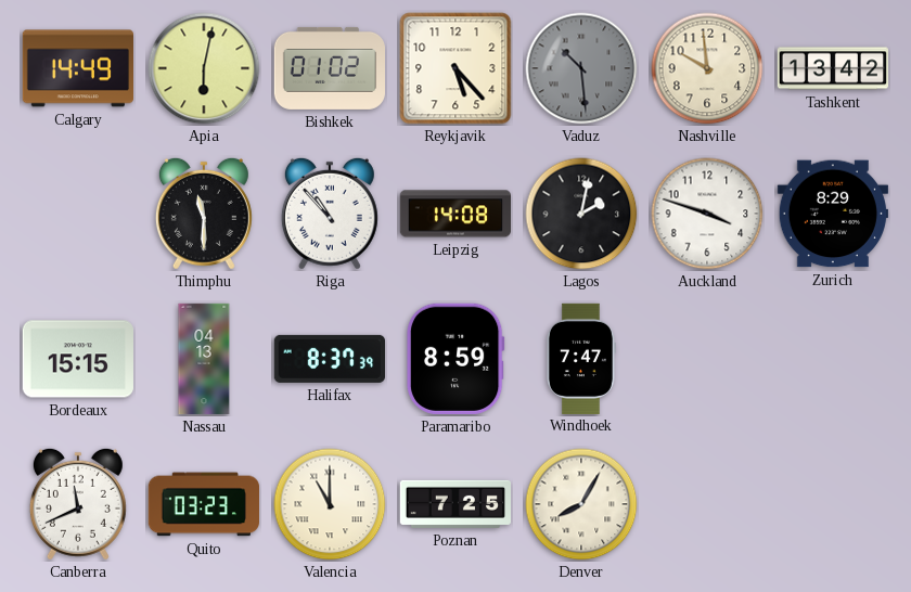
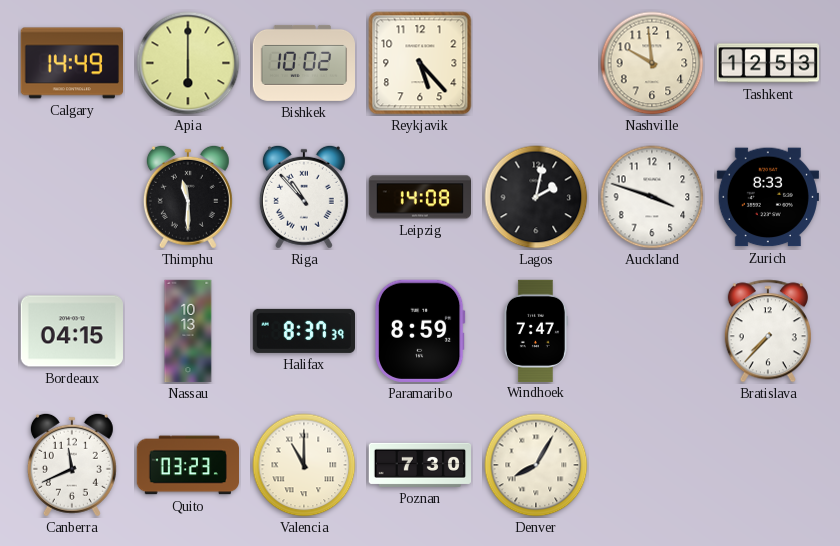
Apia: 6:02 -> 6:00
Bishkek: 01:02 -> 10:02
Vaduz: 10:29 -> none
Tashkent: 13:42 -> 12:53
Zurich: 8:29 -> 8:33
Bordeaux: 15:15 -> 04:15
Nassau: 04:13 -> 10:13
Bratislava: none -> 7:37
Poznan: 7:25 -> 7:30
